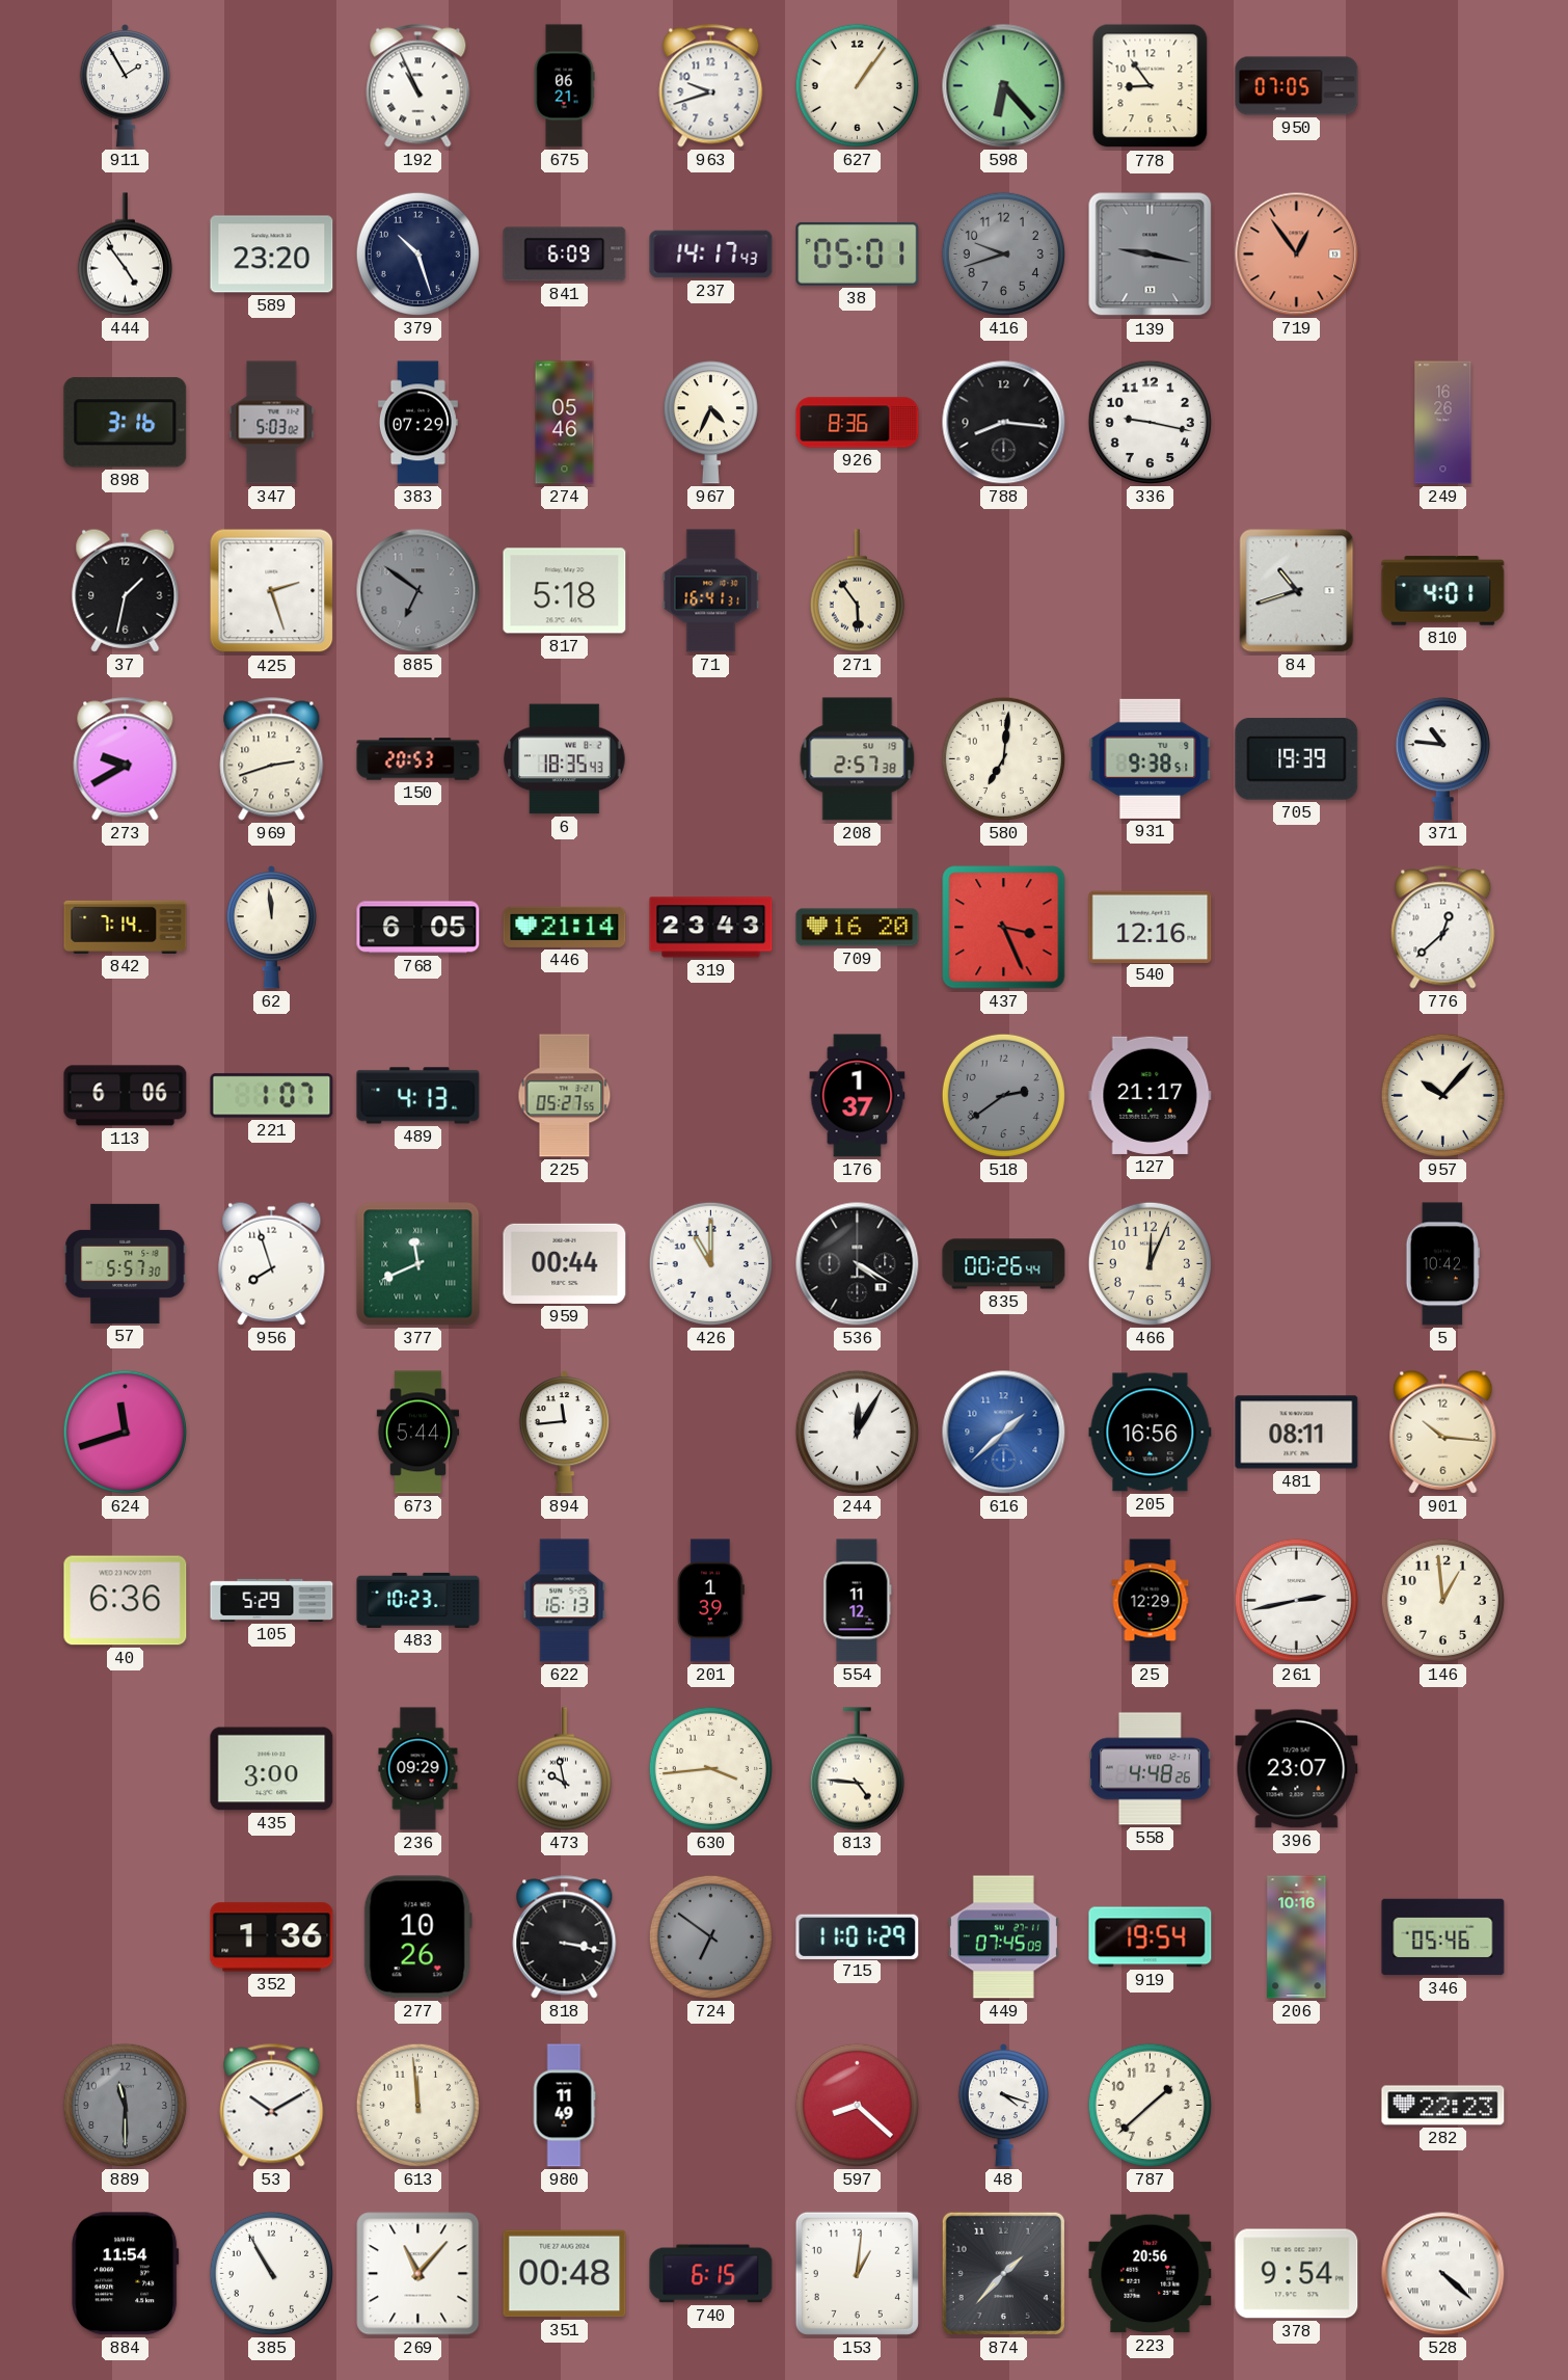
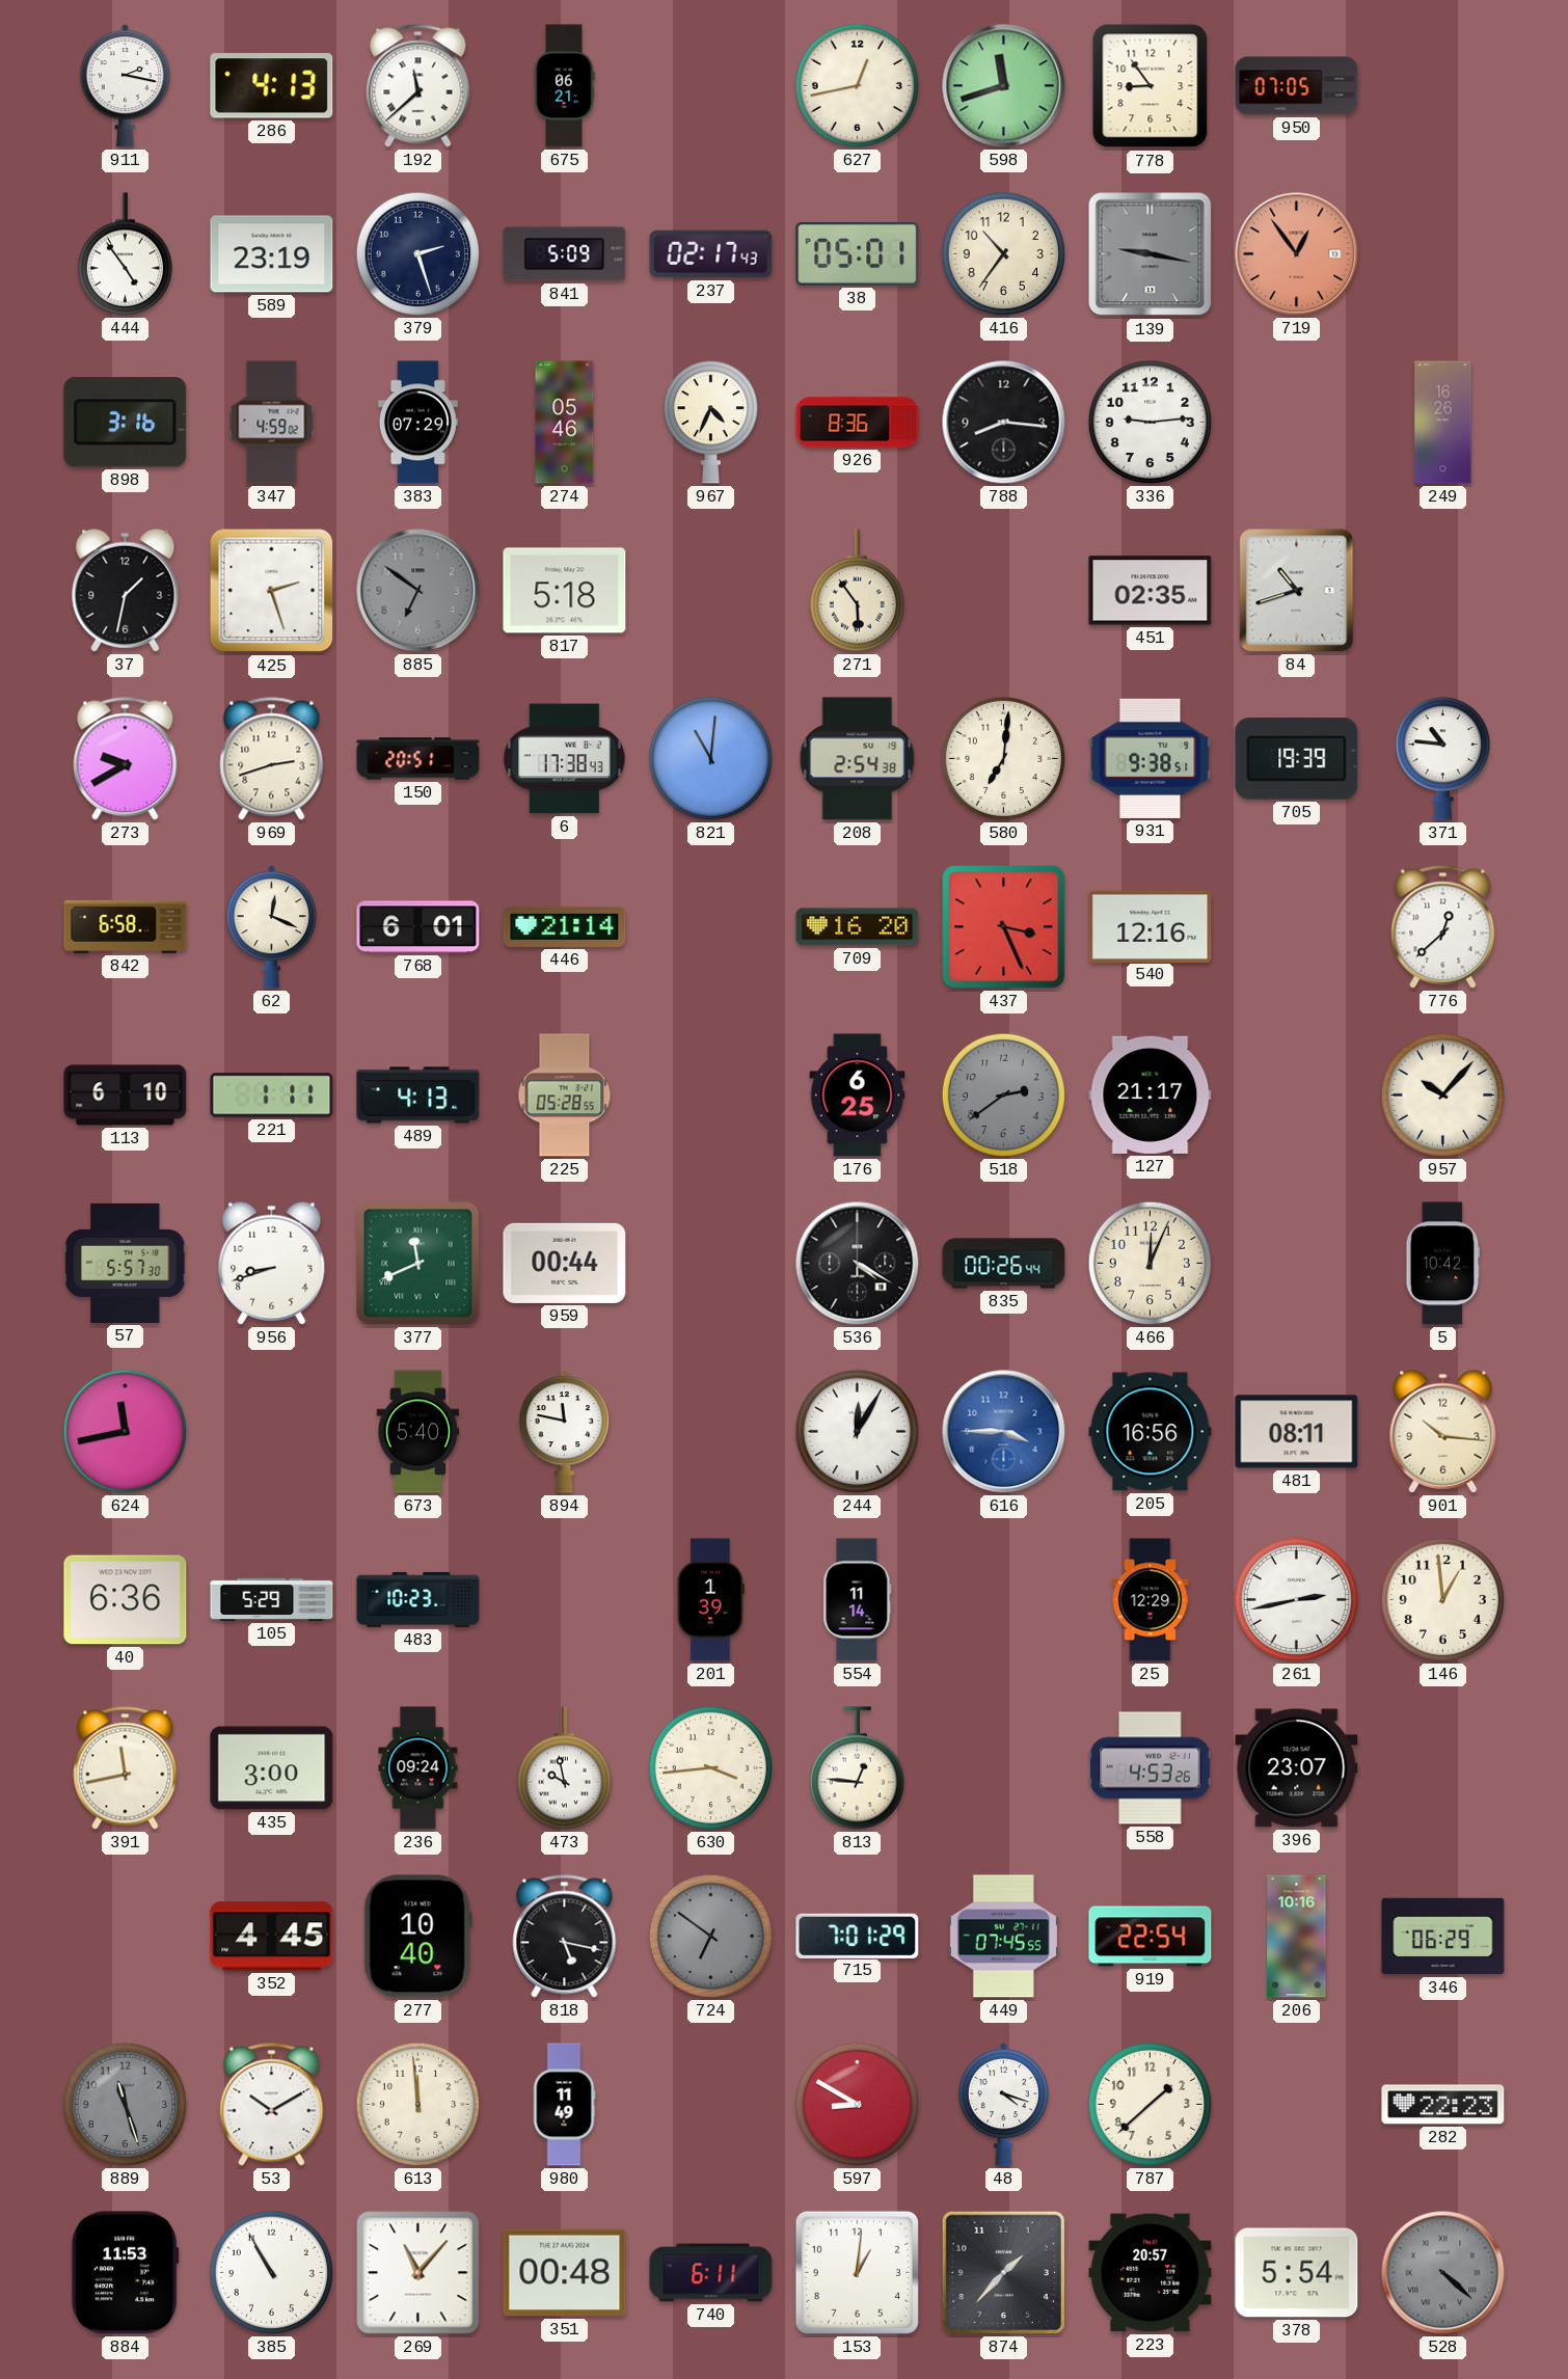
911: 1:55 -> 2:17
286: none -> 4:13
192: 10:56 -> 11:38
963: 9:42 -> none
627: 1:06 -> 12:43
598: 6:23 -> 11:42
589: 23:20 -> 23:19
379: 10:27 -> 2:27
841: 6:09 -> 5:09
237: 14:17 -> 02:17
416: 9:42 -> 10:36
416 dial: grey -> cream
347: 5:03 -> 4:59
336: 9:17 -> 9:14
71: 16:41 -> none
451: none -> 02:35
810: 4:01 -> none
150: 20:53 -> 20:51
6: 18:35 -> 17:38
821: none -> 11:01
208: 2:57 -> 2:54
842: 7:14 -> 6:58
62: 11:59 -> 12:19
768: 6:05 -> 6:01
319: 23:43 -> none
113: 6:06 -> 6:10
221: 1:07 -> 1:11
225: 05:27 -> 05:28
176: 1:37 -> 6:25
956: 7:57 -> 8:42
426: 11:00 -> none
624: 11:42 -> 11:43
673: 5:44 -> 5:40
894: 11:44 -> 11:47
616: 1:38 -> 3:45
622: 16:13 -> none
554: 11:12 -> 11:14
391: none -> 11:43
236: 09:29 -> 09:24
813: 4:46 -> 12:46
558: 4:48 -> 4:53
352: 1:36 -> 4:45
277: 10:26 -> 10:40
818: 3:17 -> 5:17
715: 11:01 -> 7:01
449: 07:45:09 -> 07:45:55
919: 19:54 -> 22:54
346: 05:46 -> 06:29
889: 11:30 -> 11:27
597: 8:22 -> 8:50
884: 11:54 -> 11:53
740: 6:15 -> 6:11
223: 20:56 -> 20:57
378: 9:54 -> 5:54
528 dial: white -> grey
